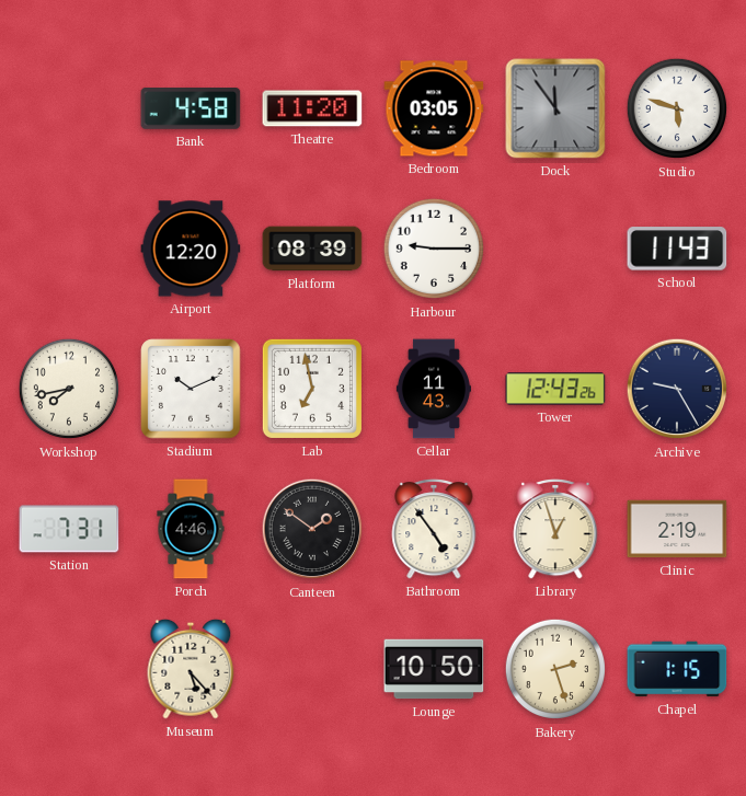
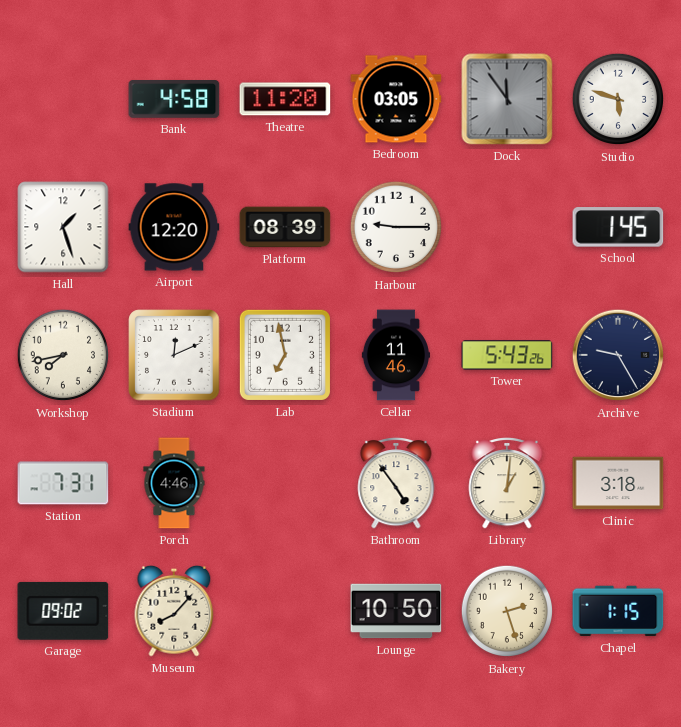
Hall: none -> 1:27
School: 11:43 -> 1:45
Stadium: 10:11 -> 12:11
Cellar: 11:43 -> 11:46
Tower: 12:43 -> 5:43
Canteen: 1:51 -> none
Library: 12:57 -> 1:01
Clinic: 2:19 -> 3:18
Garage: none -> 09:02
Museum: 5:23 -> 8:07
